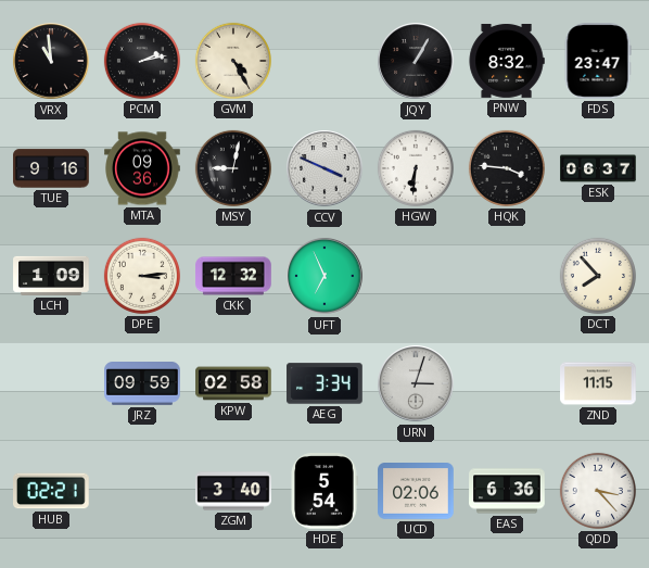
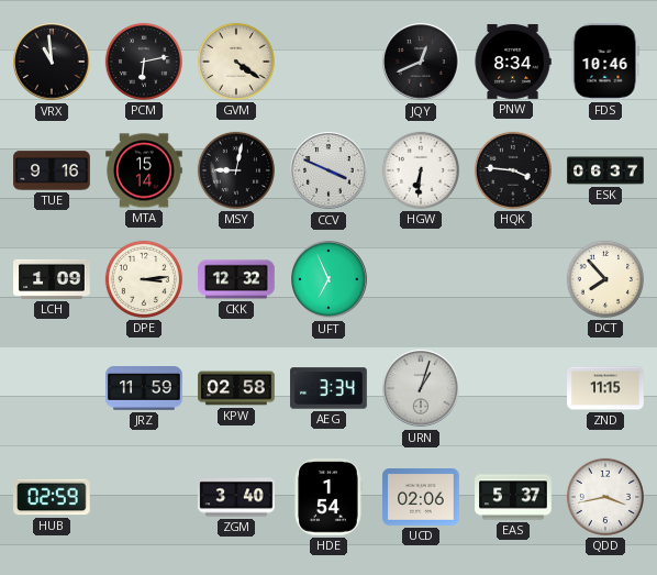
PCM: 2:13 -> 6:13
GVM: 4:25 -> 4:21
JQY: 1:05 -> 12:41
PNW: 8:32 -> 8:34
FDS: 23:47 -> 10:46
MTA: 09:36 -> 15:14
JRZ: 09:59 -> 11:59
URN: 3:03 -> 1:03
HUB: 02:21 -> 02:59
HDE: 5:54 -> 1:54
EAS: 6:36 -> 5:37
QDD: 3:23 -> 3:43
